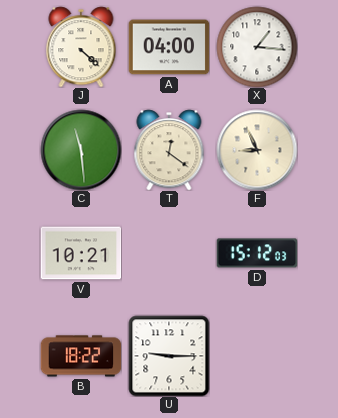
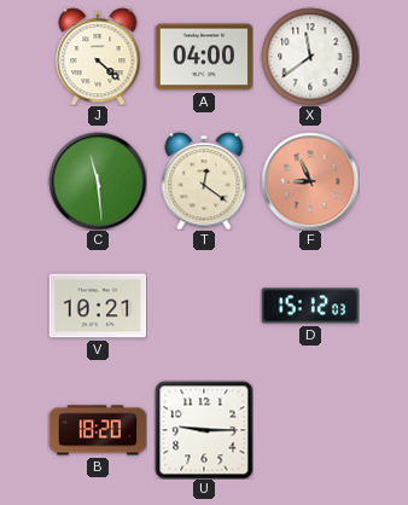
X: 1:16 -> 11:39
F dial: cream -> salmon
B: 18:22 -> 18:20
